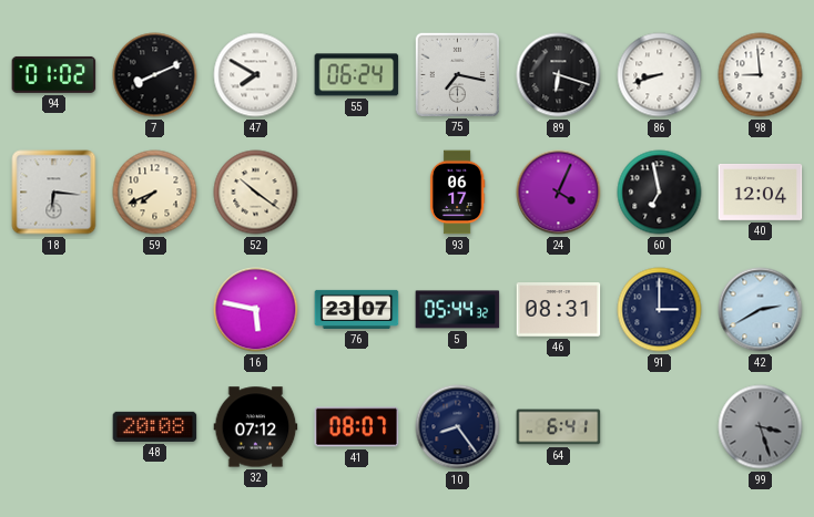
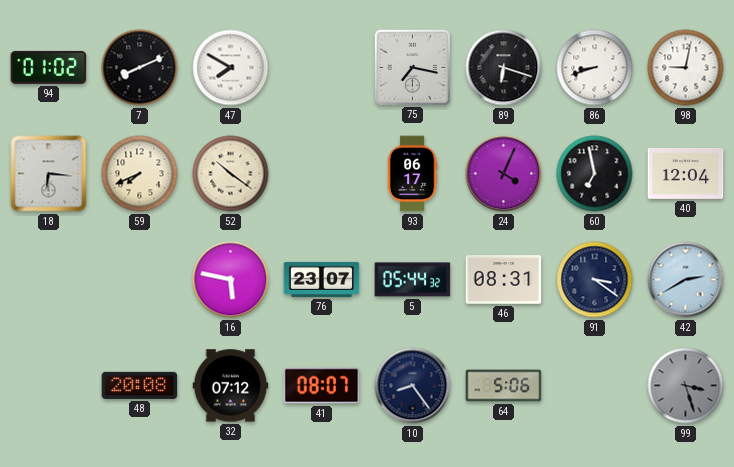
55: 06:24 -> none
98: 8:59 -> 9:02
91: 3:00 -> 3:21
64: 6:41 -> 5:06
